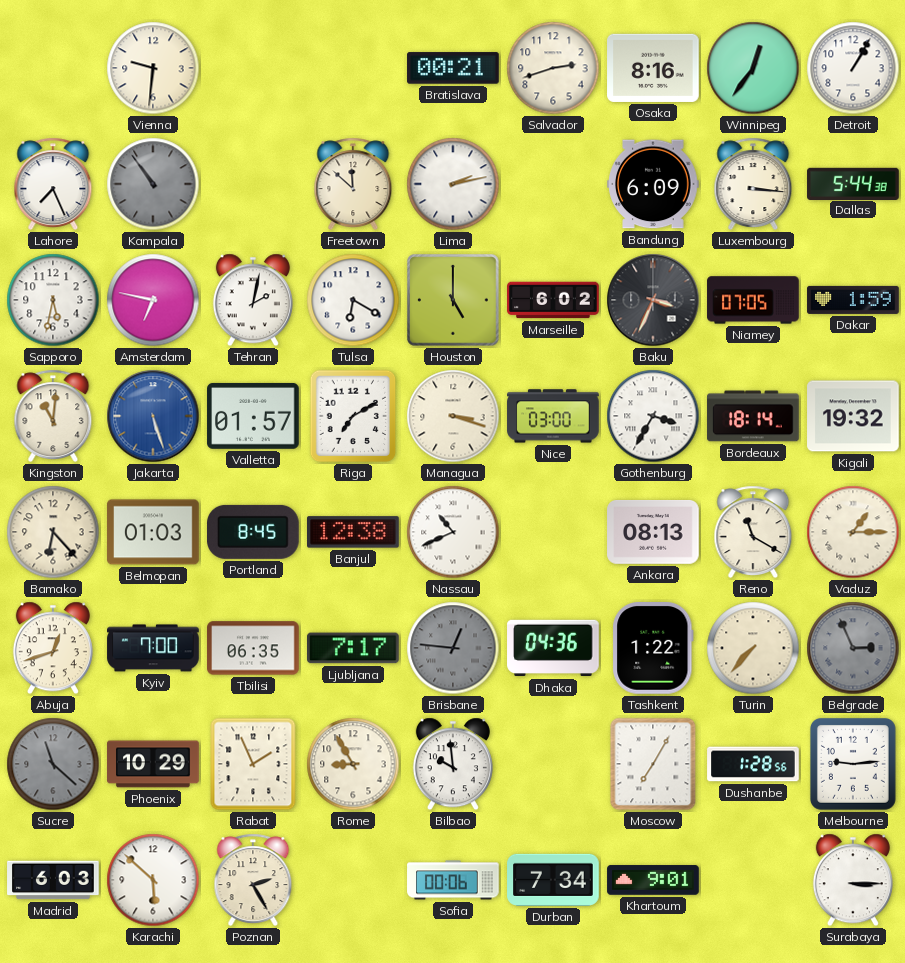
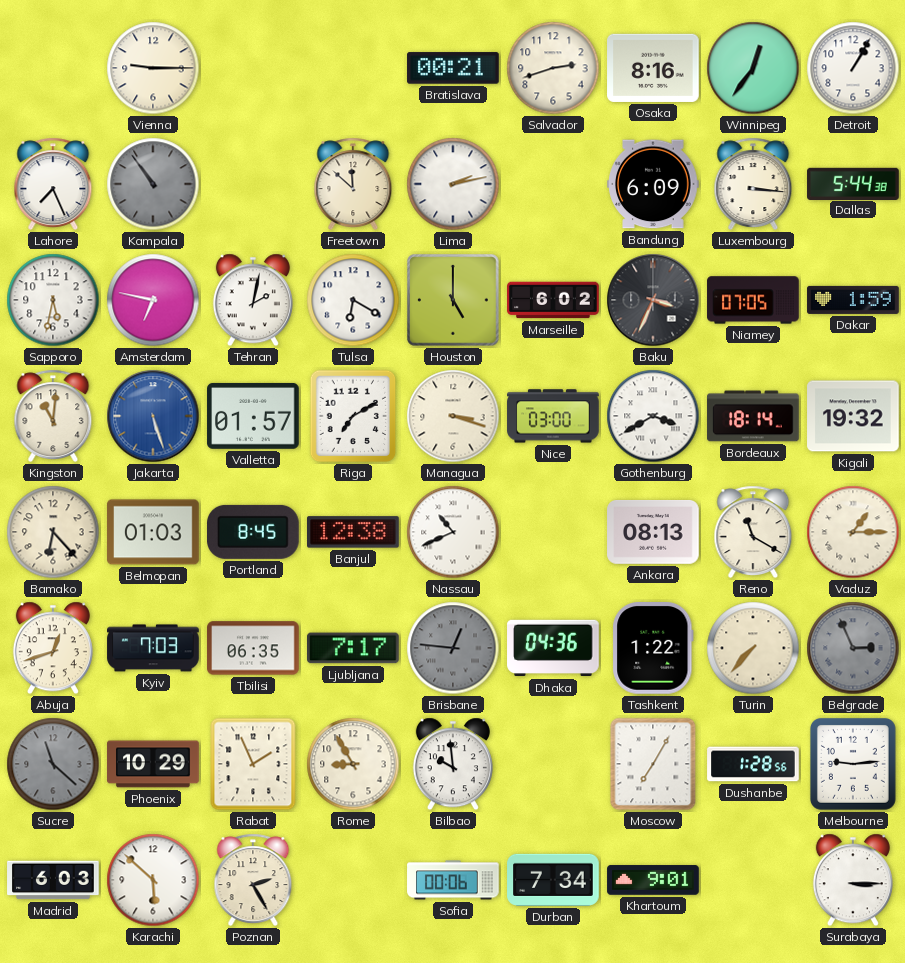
Vienna: 9:31 -> 9:15
Gothenburg: 3:35 -> 3:40
Kyiv: 7:00 -> 7:03
